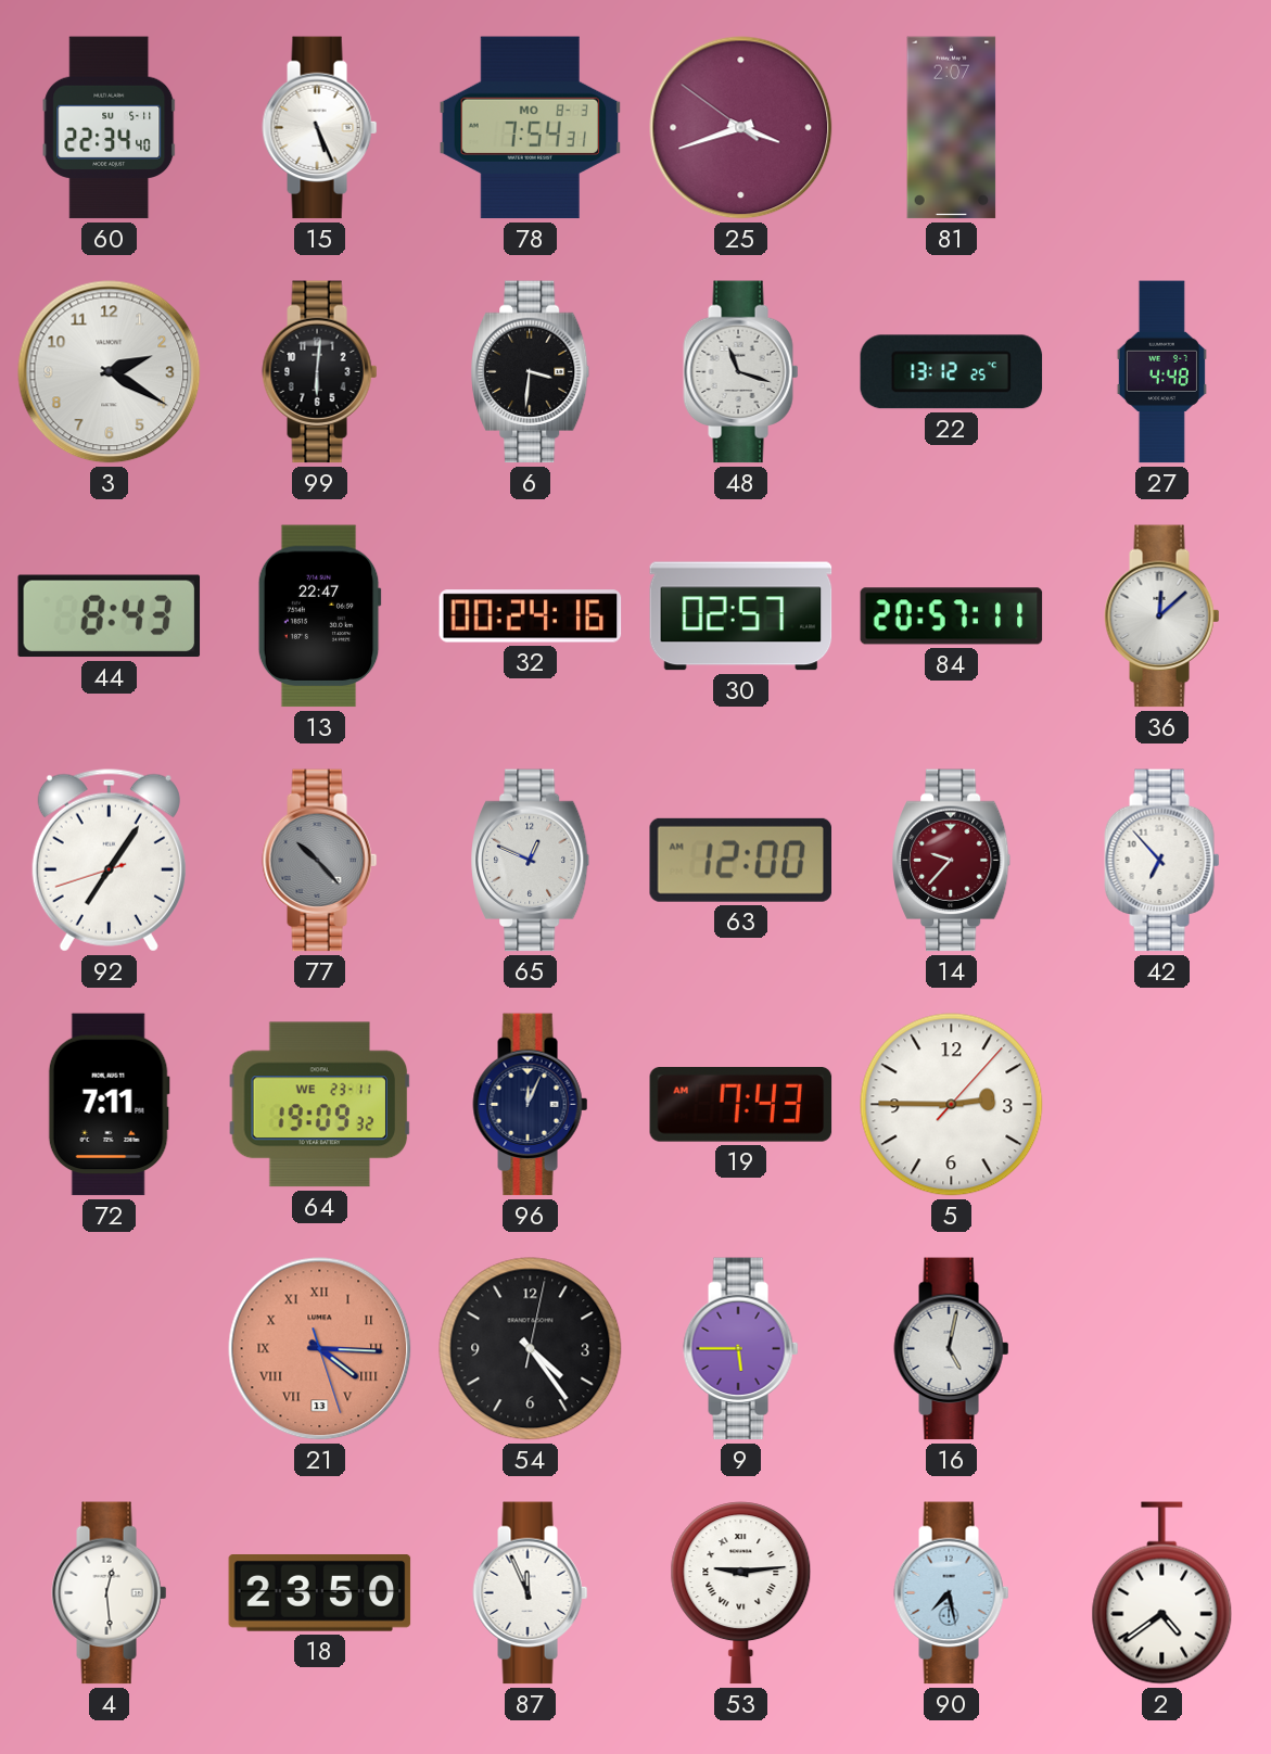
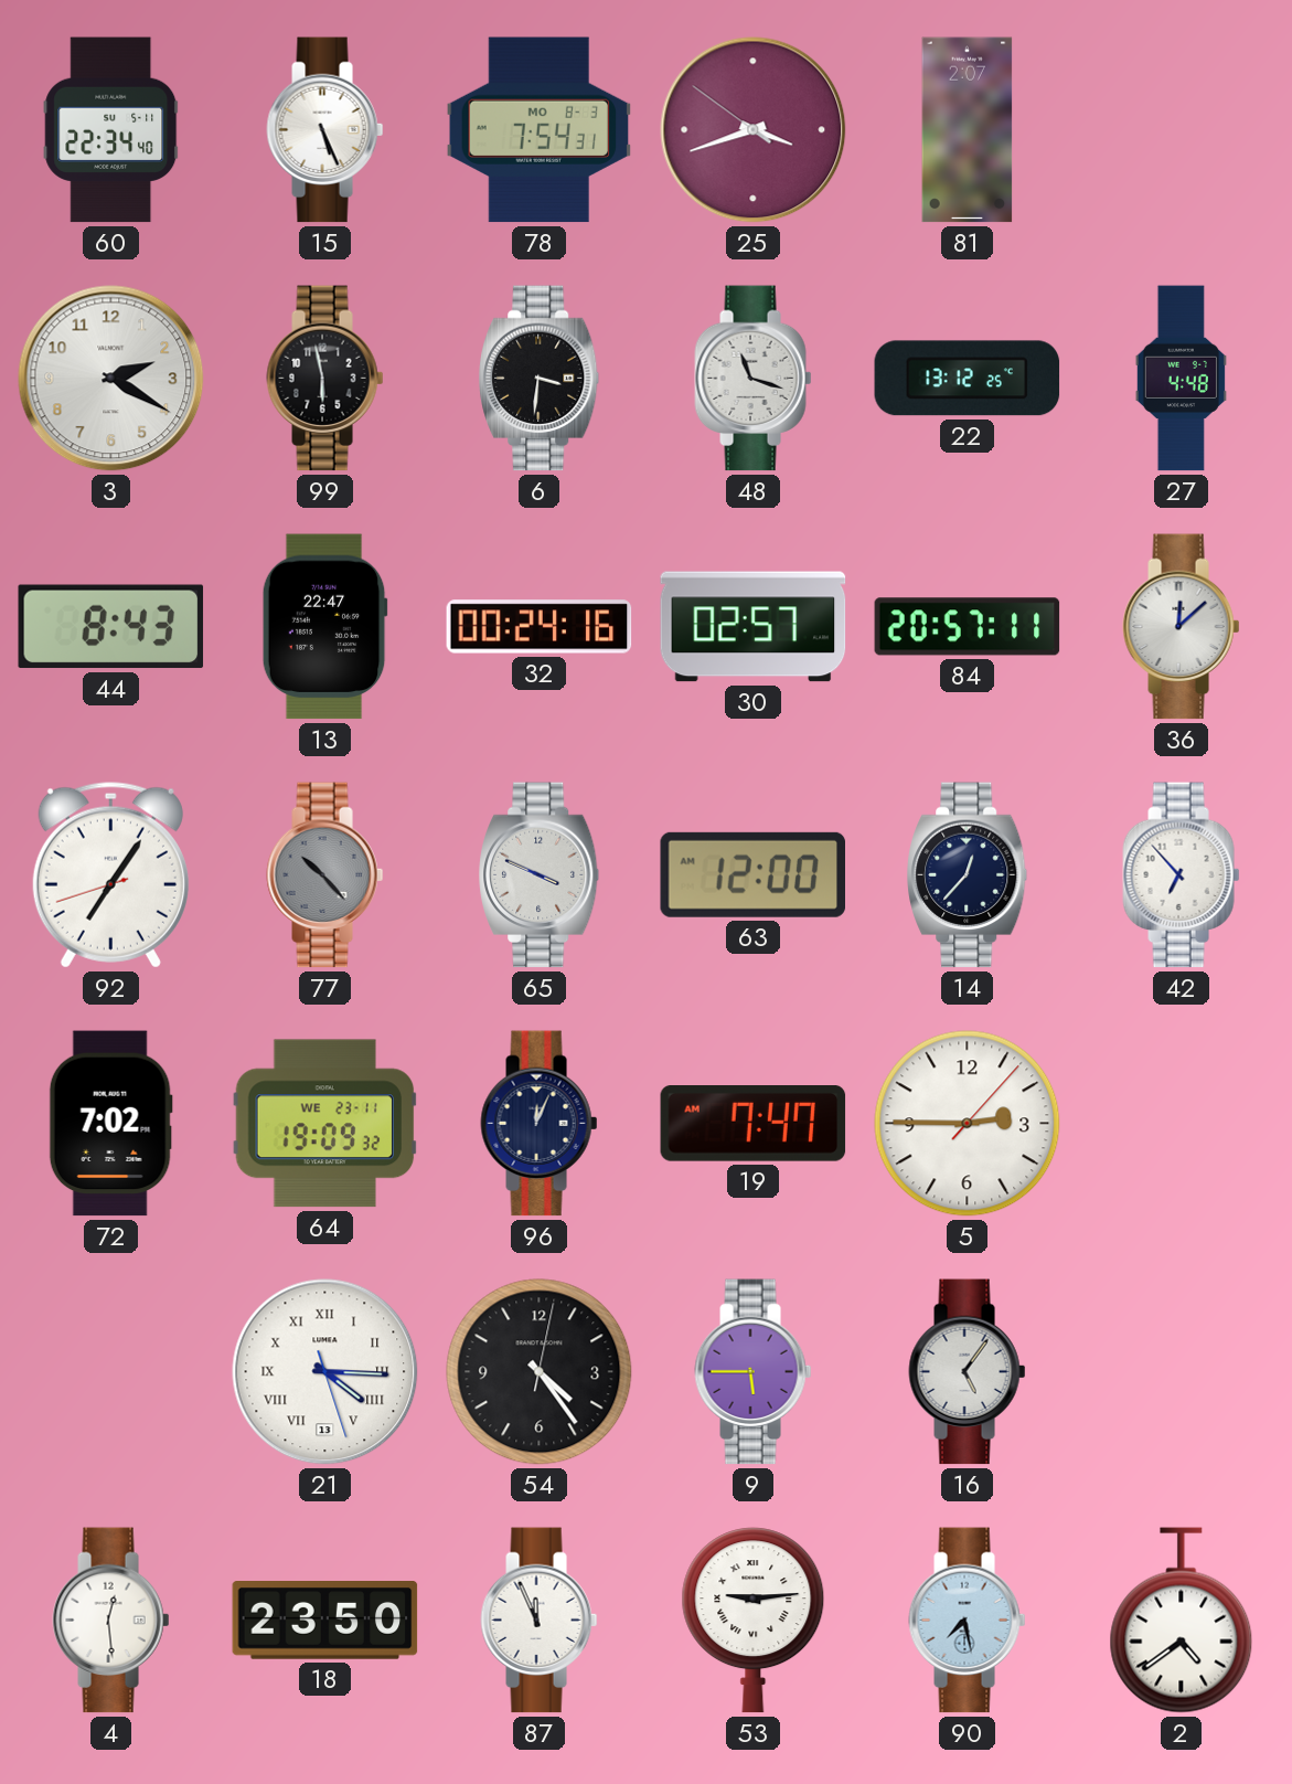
99: 6:01 -> 5:58
65: 12:49 -> 3:49
14: 9:37 -> 12:37
14 dial: burgundy -> navy
72: 7:11 -> 7:02
19: 7:43 -> 7:47
21 dial: salmon -> white
16: 5:02 -> 5:06
